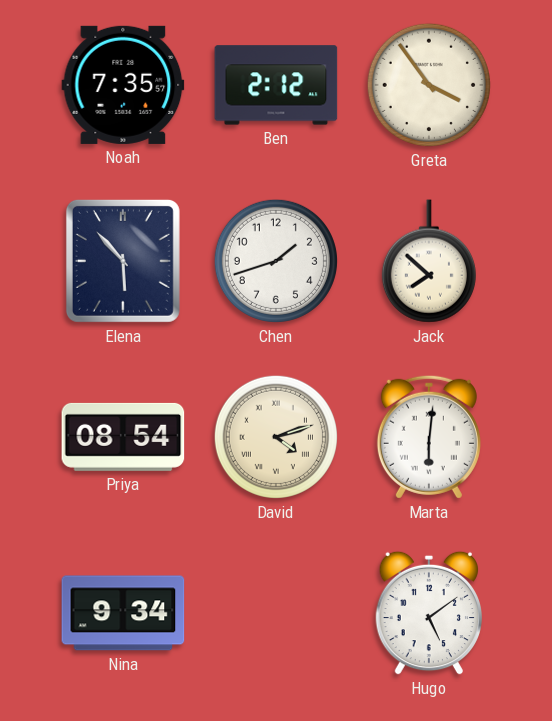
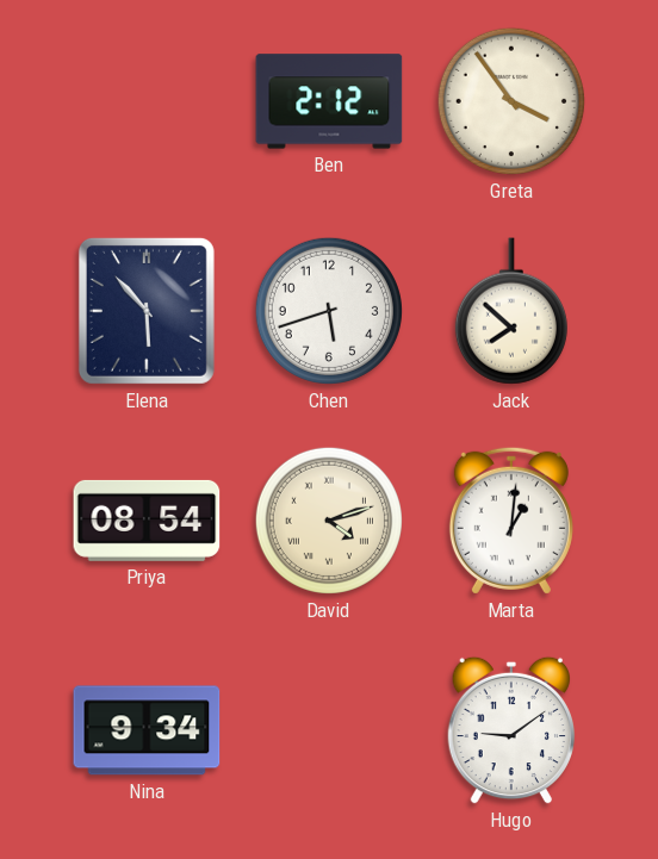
Noah: 7:35 -> none
Chen: 1:42 -> 5:42
Marta: 6:01 -> 1:01
Hugo: 5:09 -> 9:09
